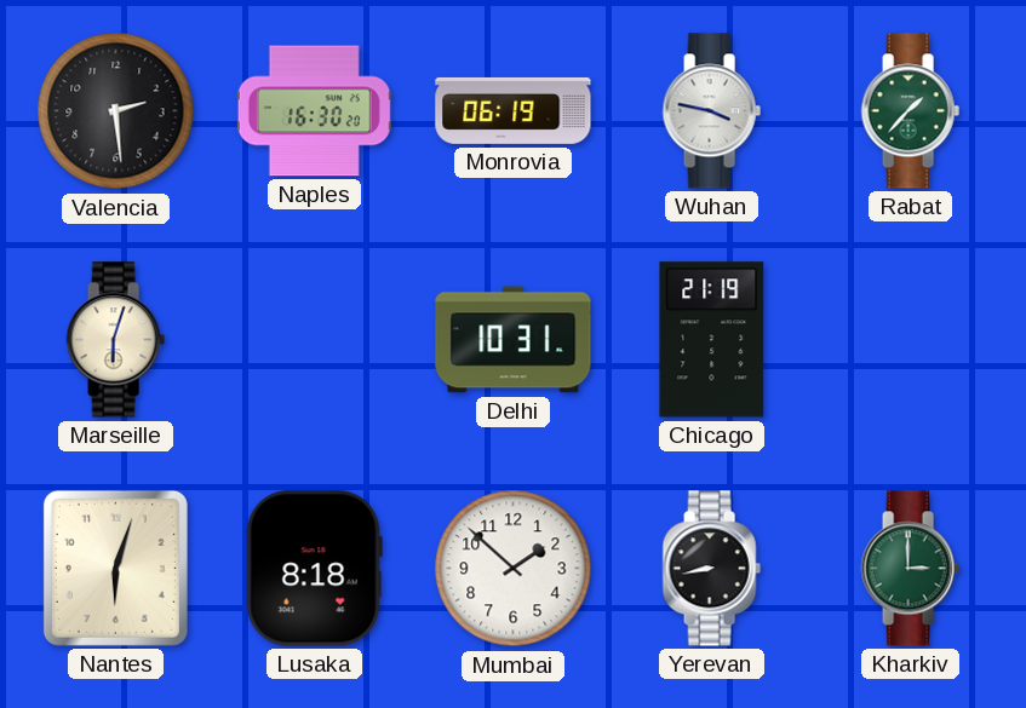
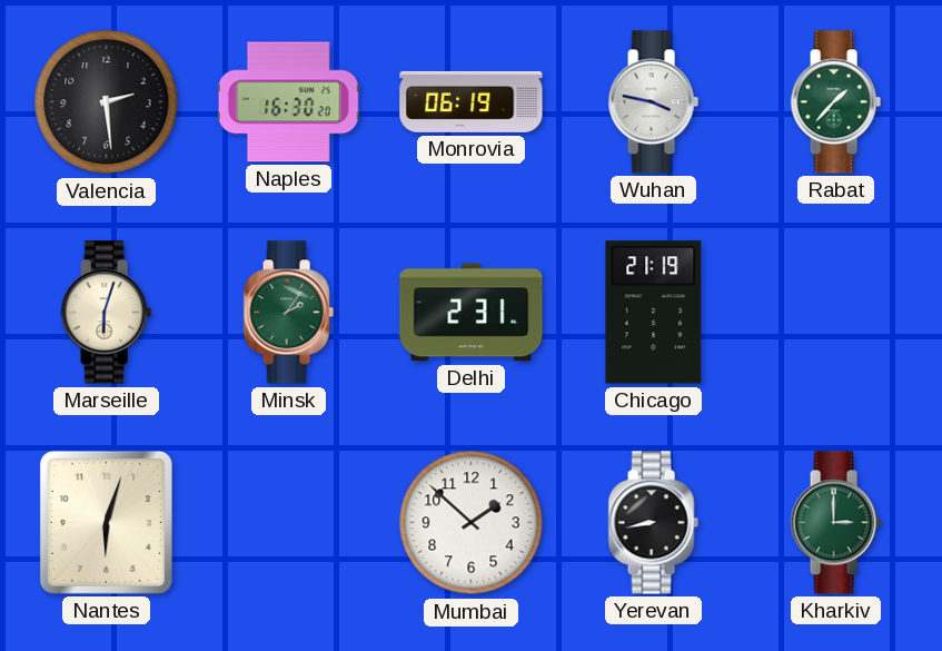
Minsk: none -> 2:06
Delhi: 10:31 -> 2:31
Lusaka: 8:18 -> none
